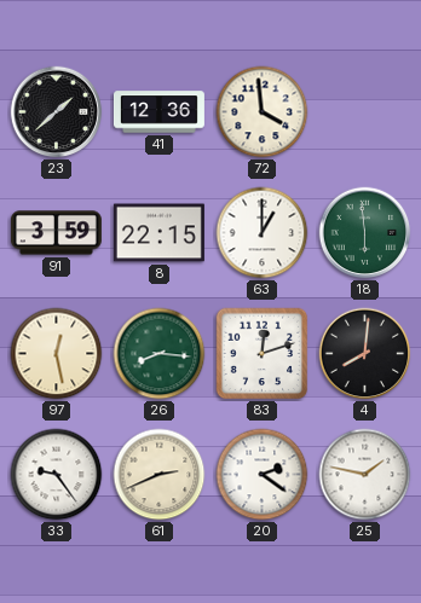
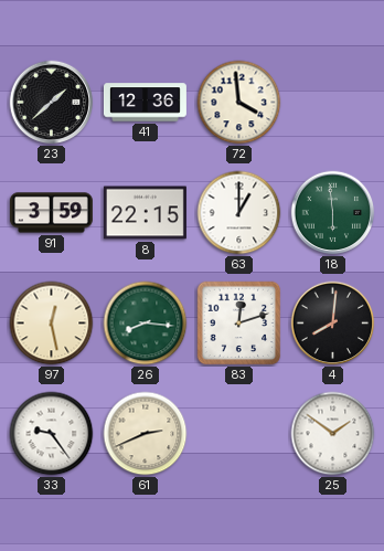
20: 2:21 -> none
25: 1:47 -> 1:51
